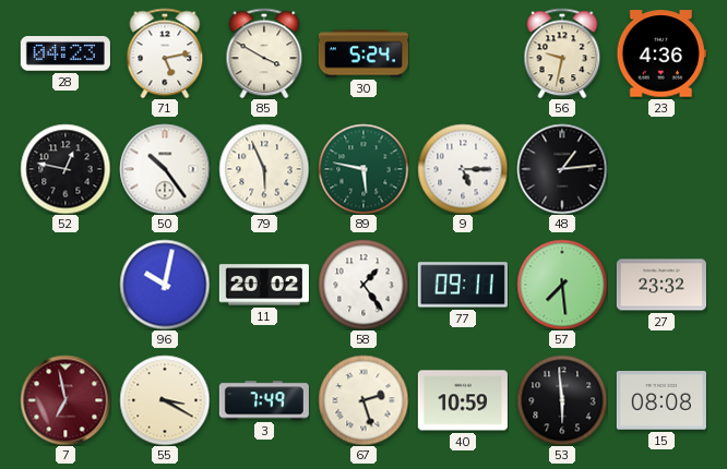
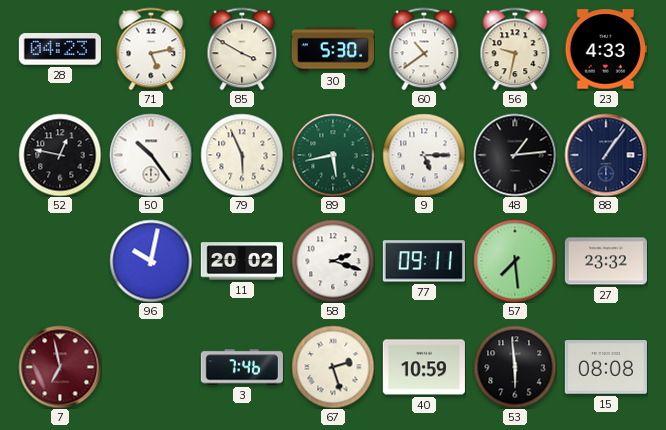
30: 5:24 -> 5:30
60: none -> 10:39
23: 4:36 -> 4:33
89: 5:47 -> 5:43
88: none -> 1:06
58: 1:24 -> 2:18
55: 3:20 -> none
3: 7:49 -> 7:46
